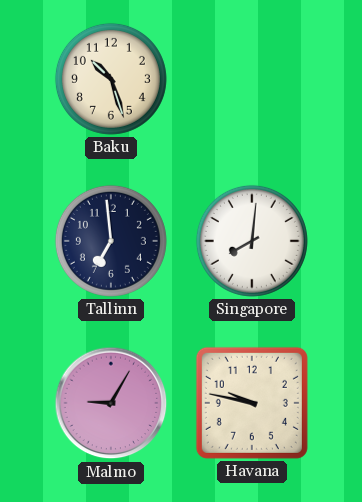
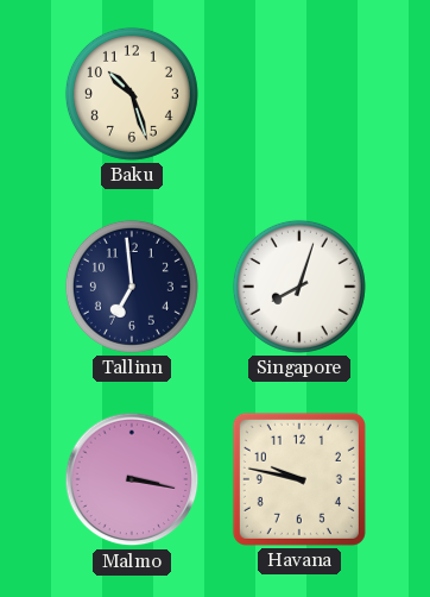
Singapore: 8:01 -> 8:03
Malmo: 9:05 -> 3:17
